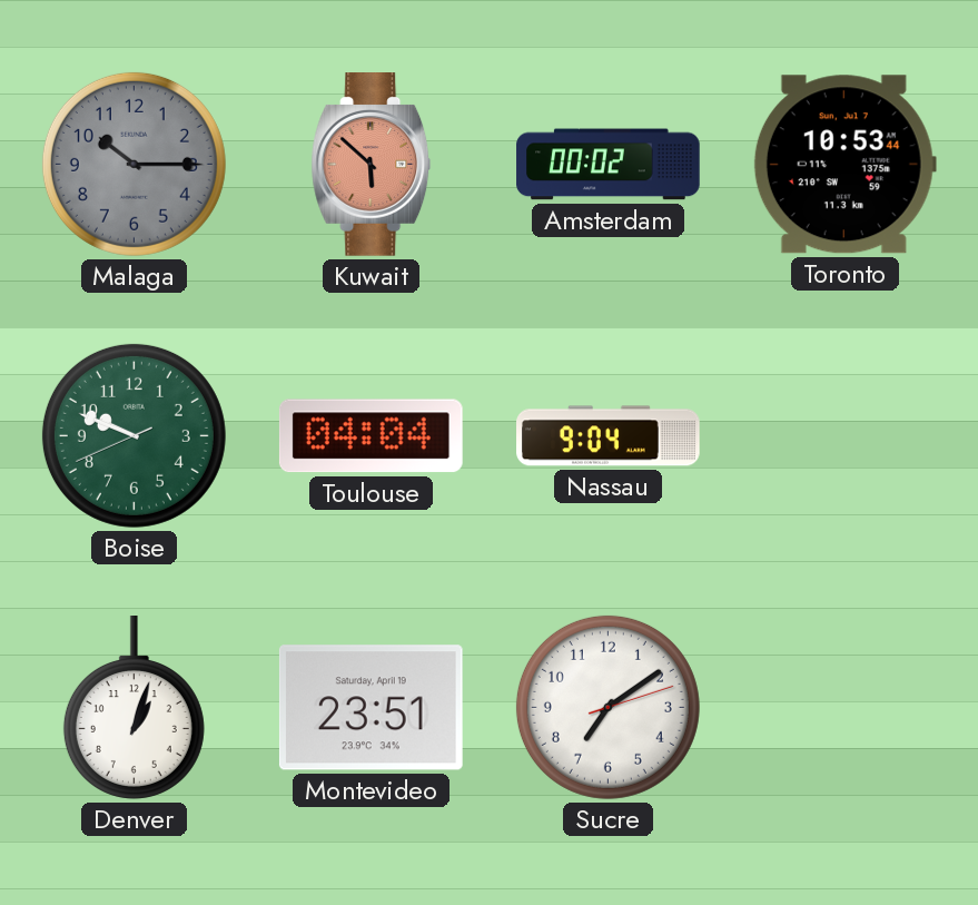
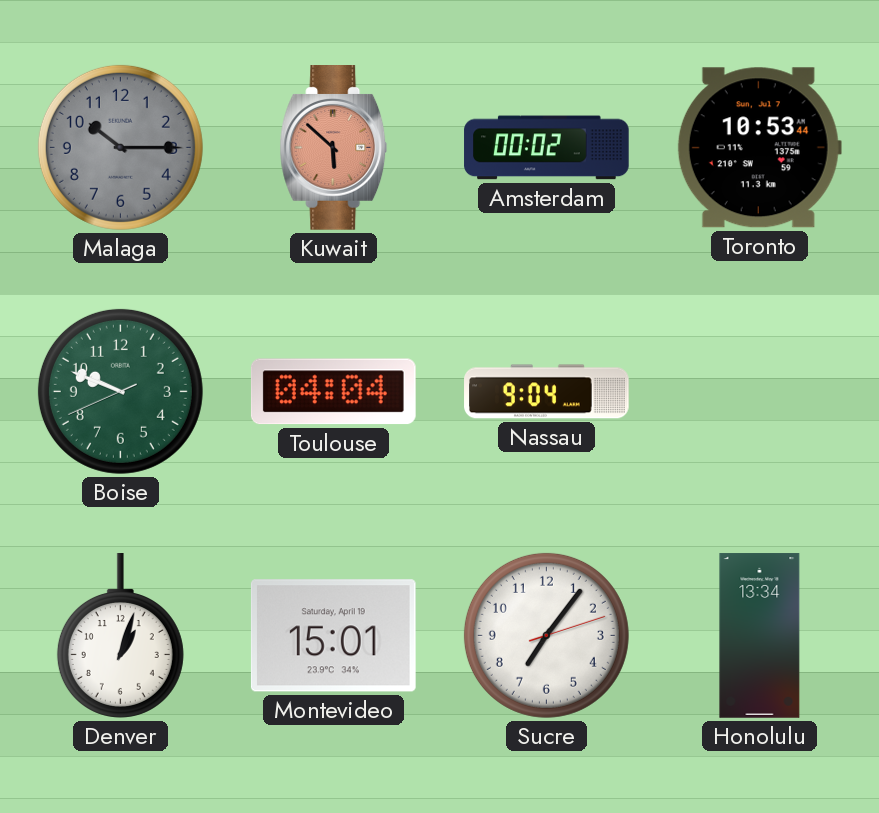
Montevideo: 23:51 -> 15:01
Sucre: 7:09 -> 7:06
Honolulu: none -> 13:34
